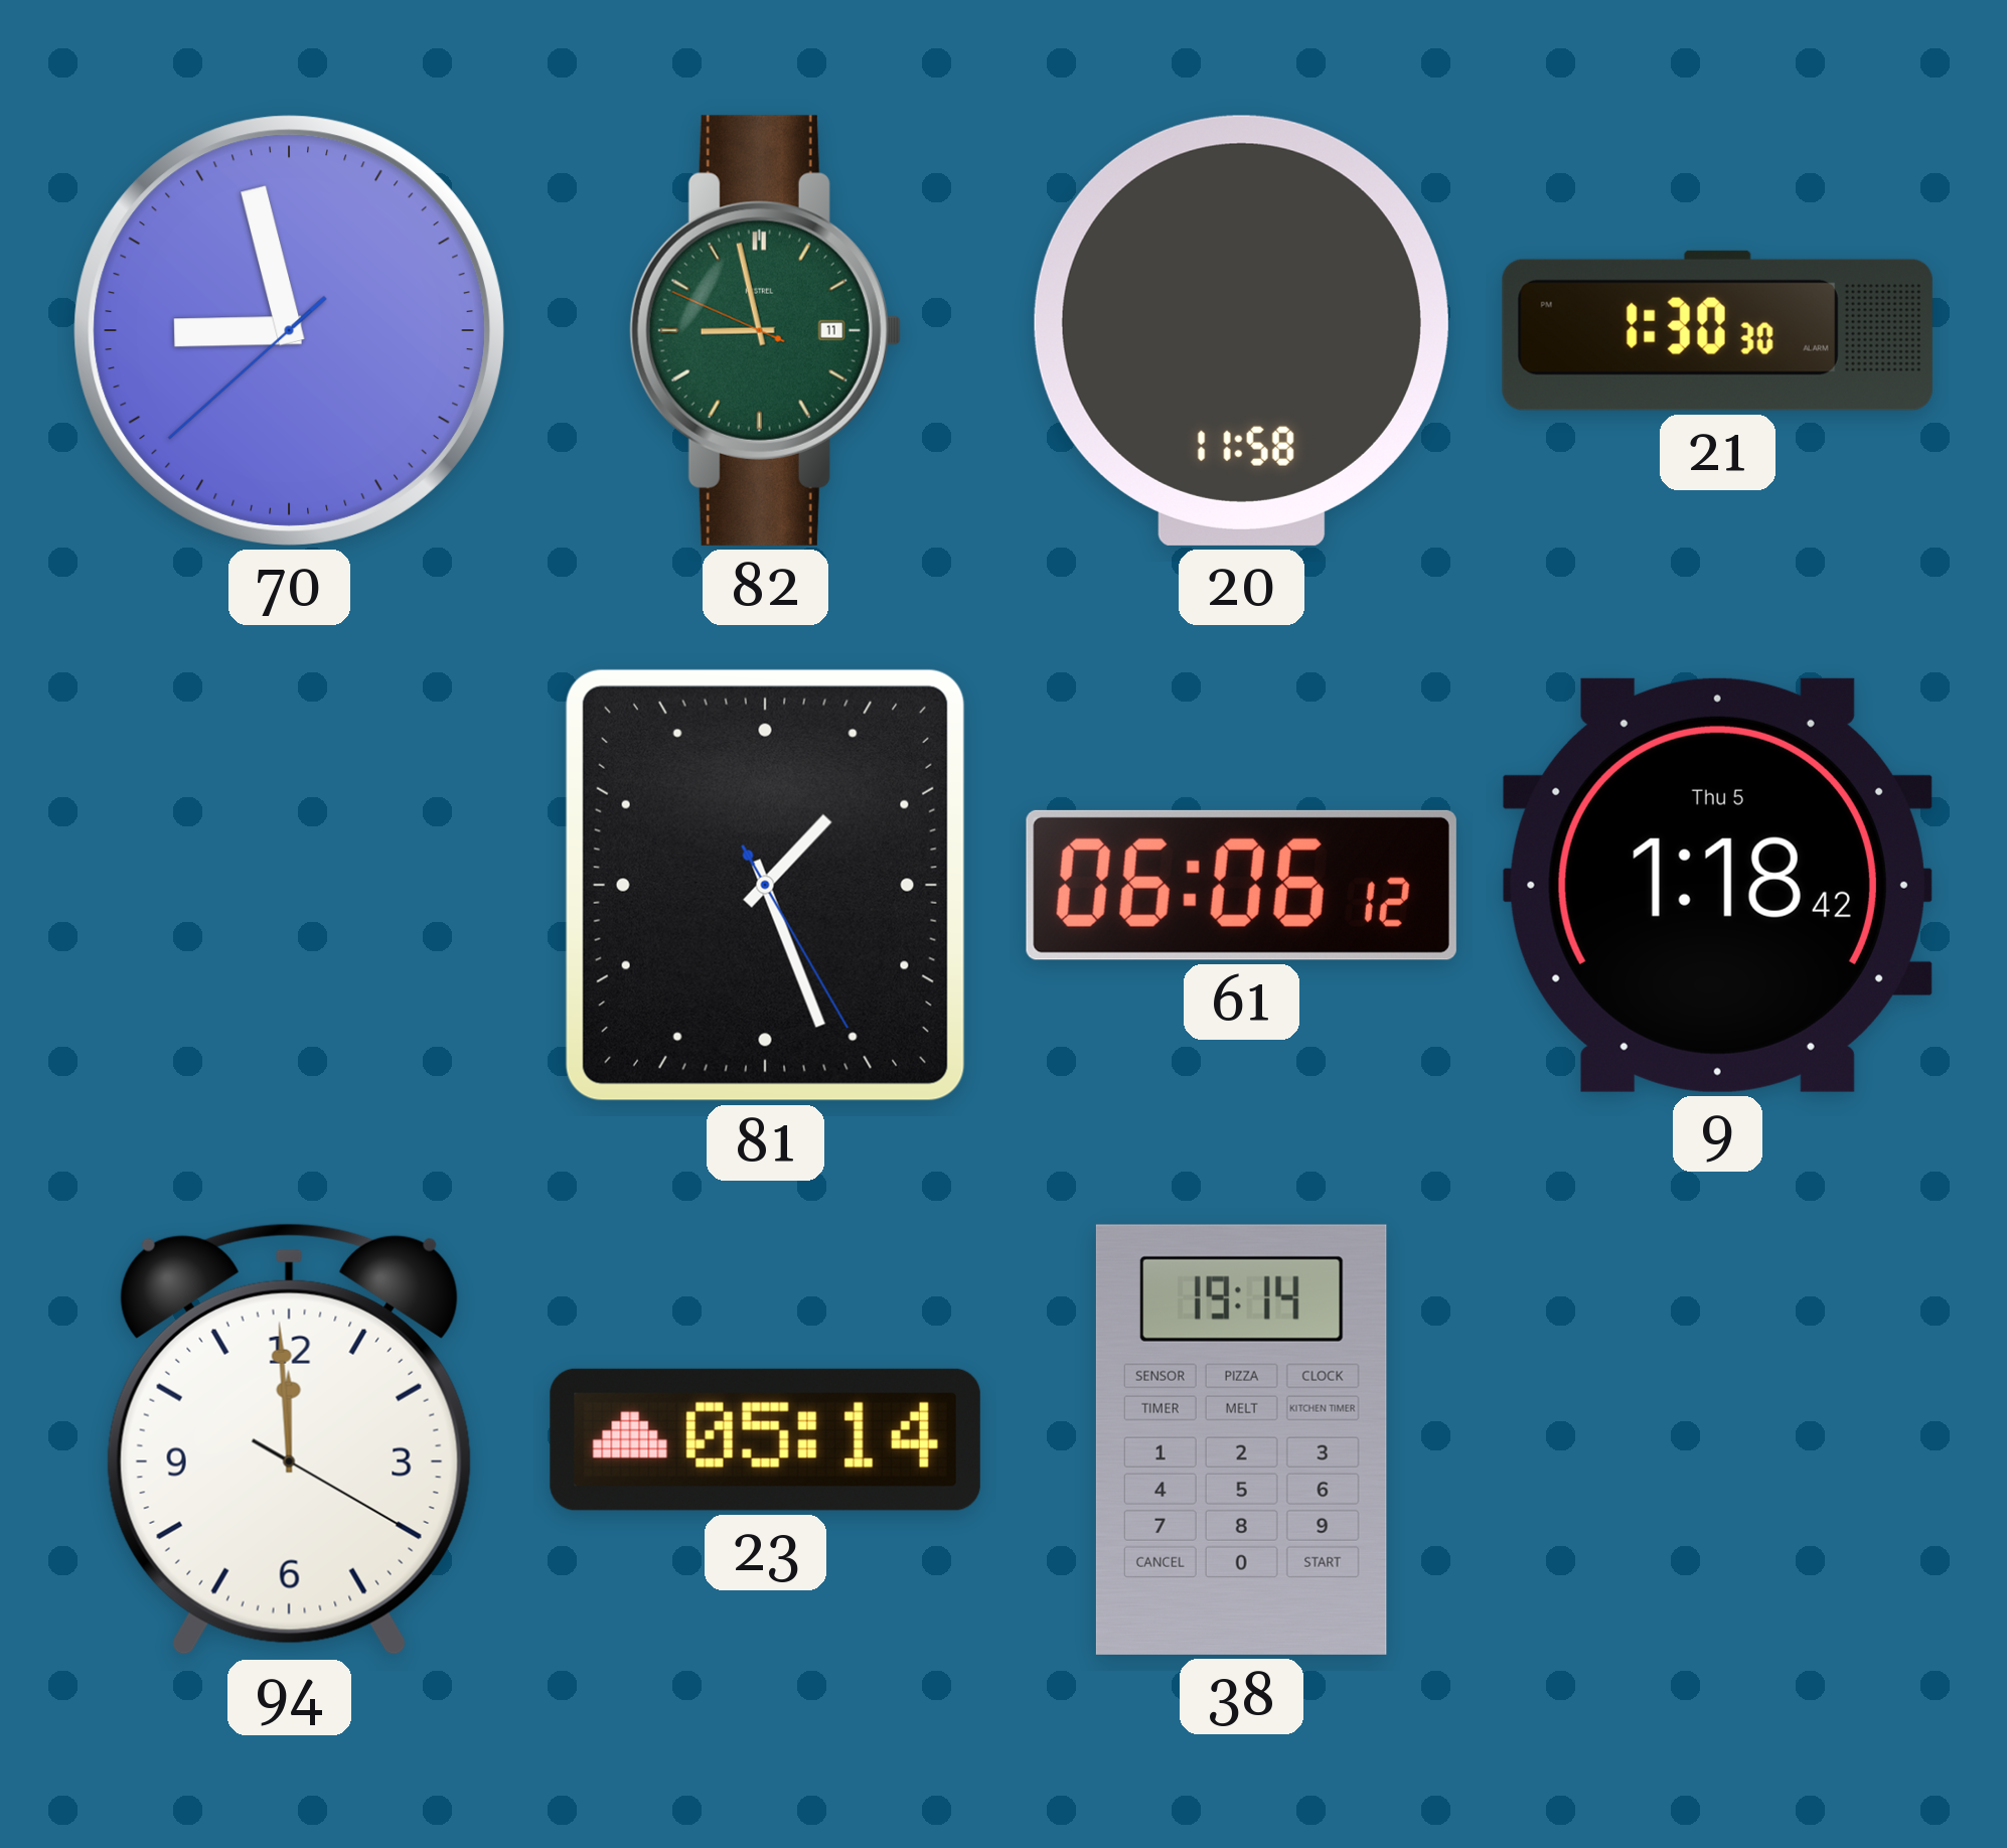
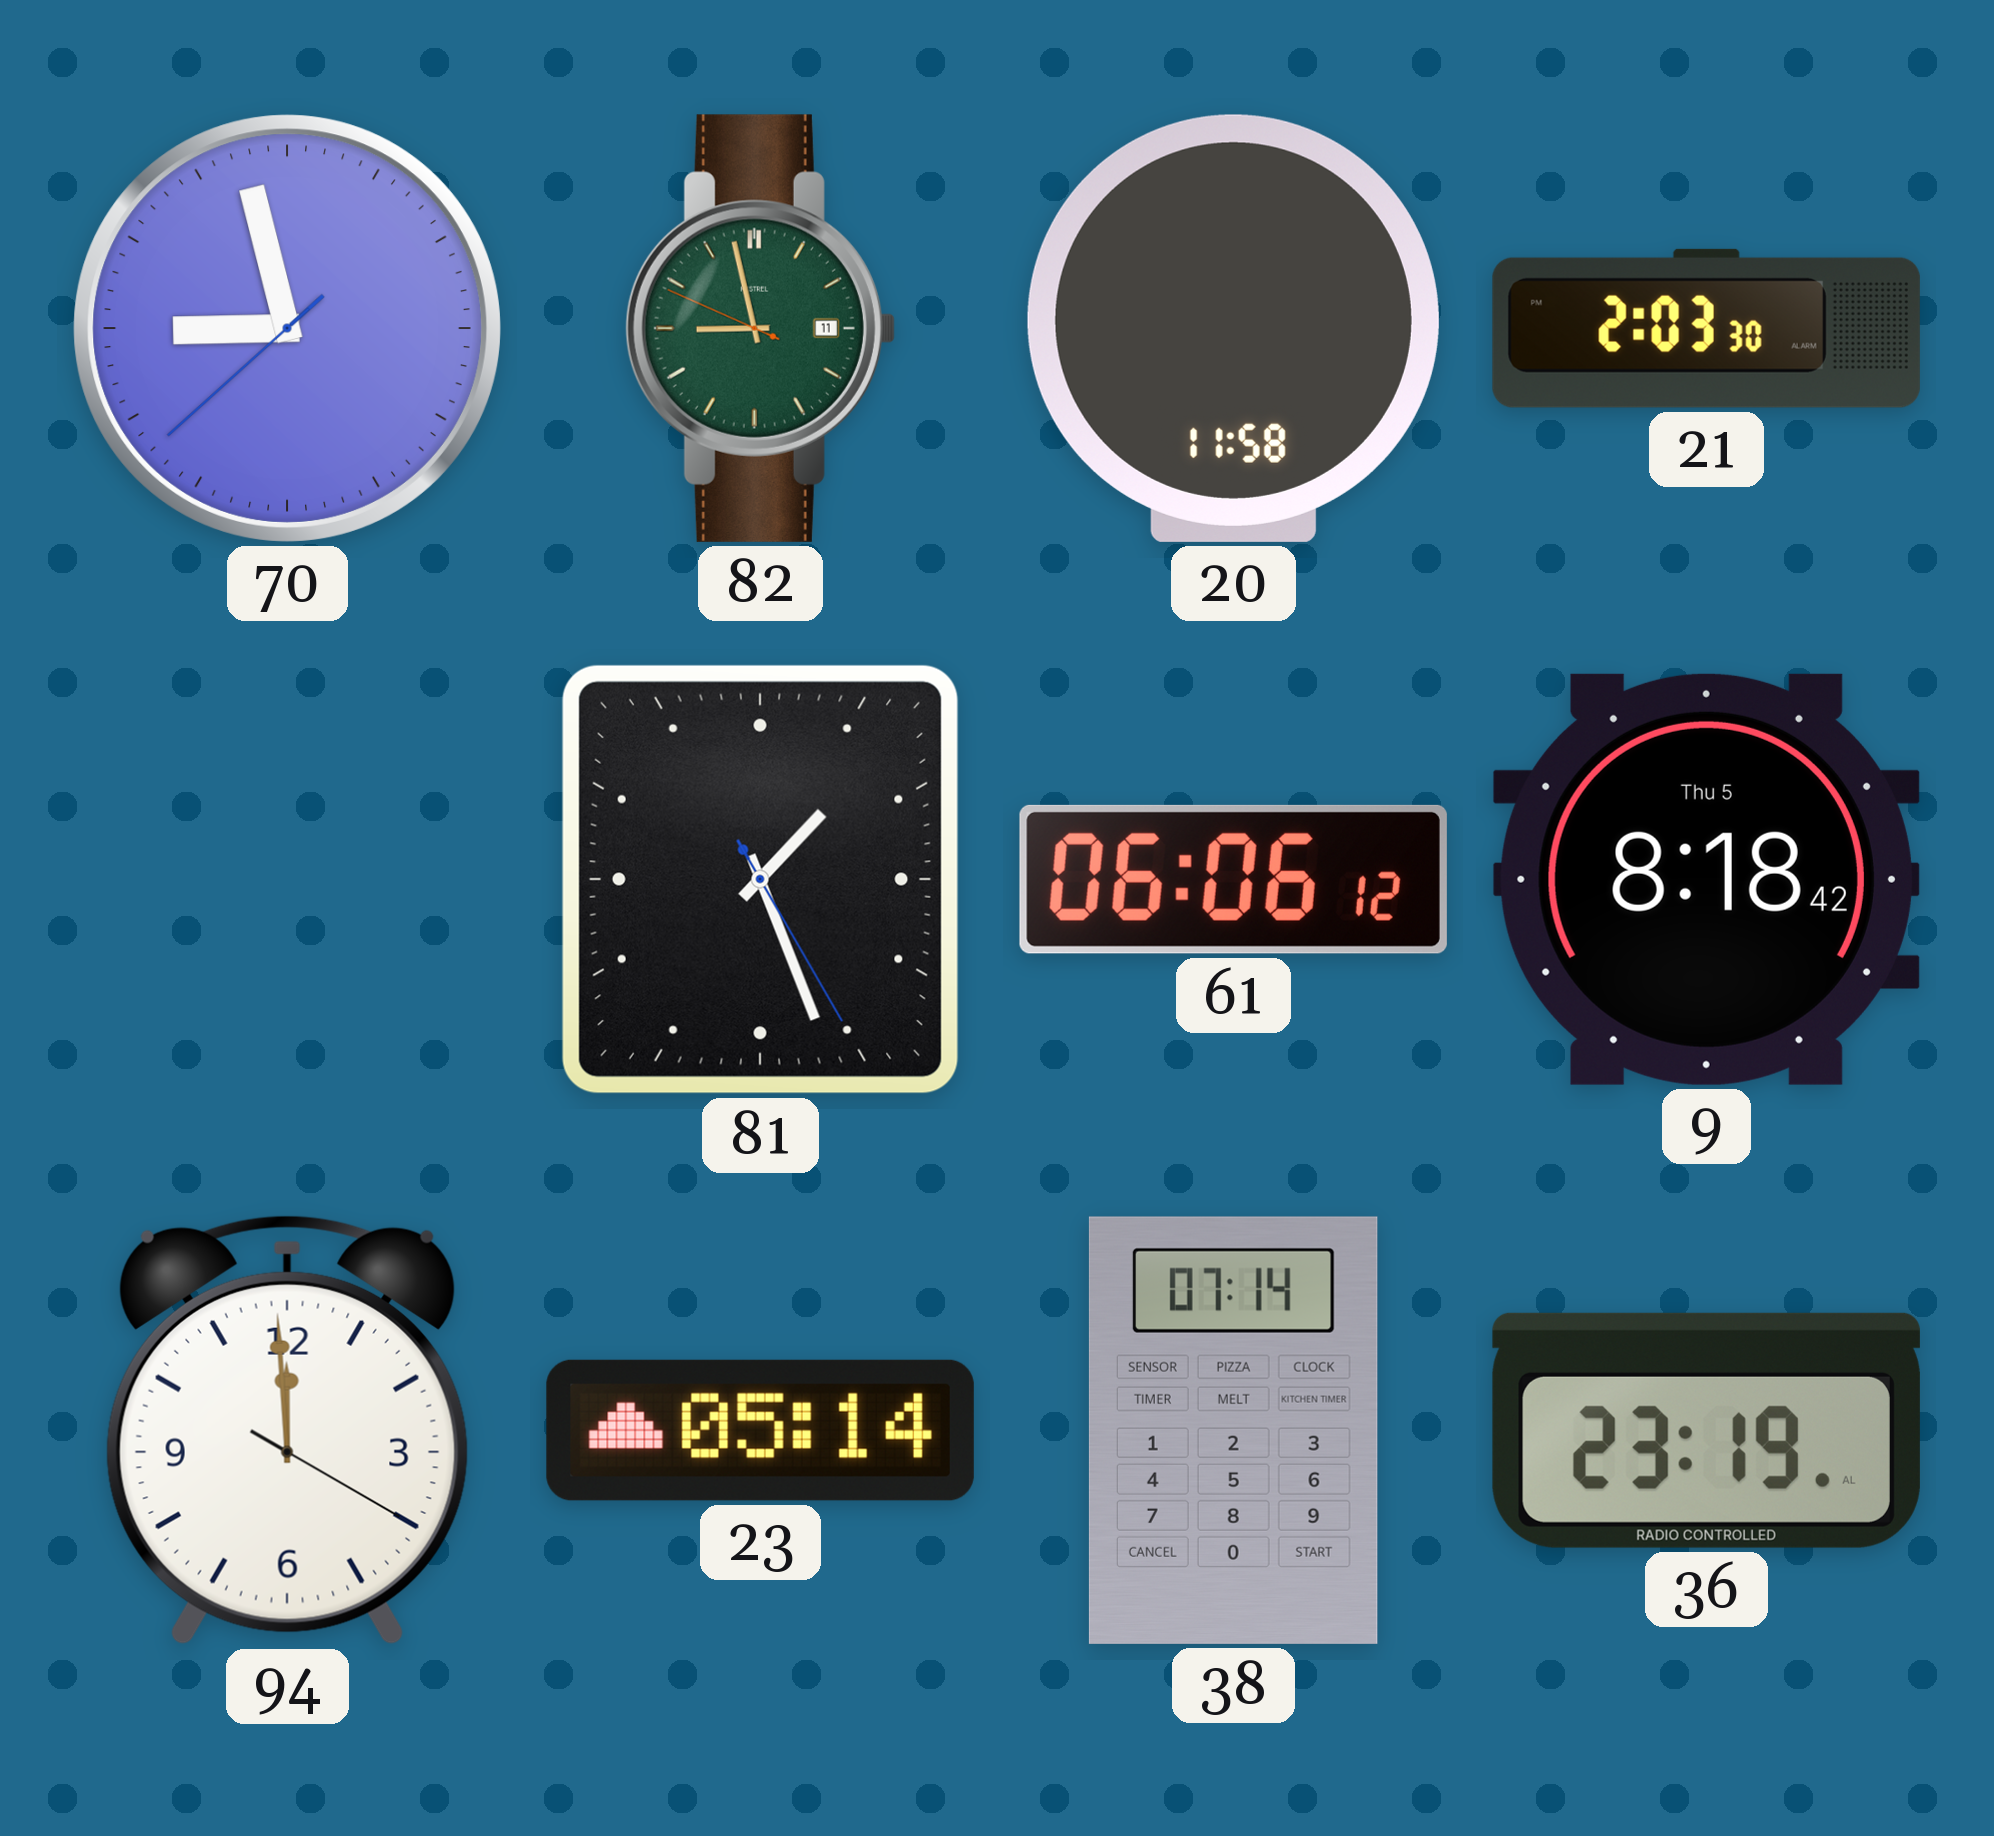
21: 1:30 -> 2:03
9: 1:18 -> 8:18
38: 19:14 -> 07:14
36: none -> 23:19
